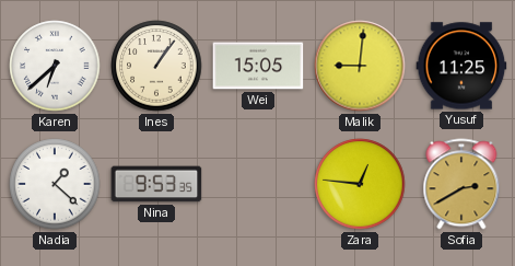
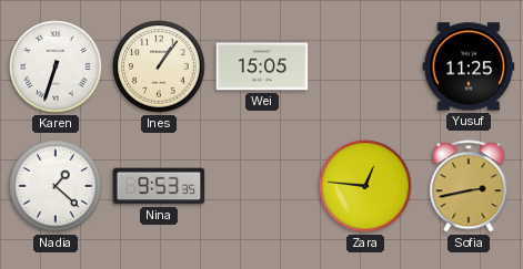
Karen: 6:38 -> 6:33
Malik: 9:01 -> none
Sofia: 2:40 -> 2:43
